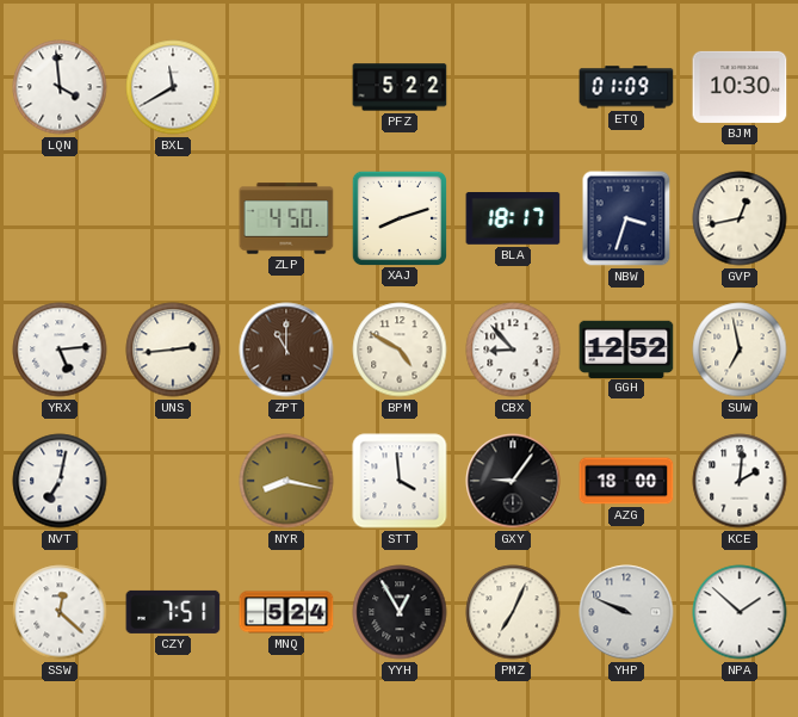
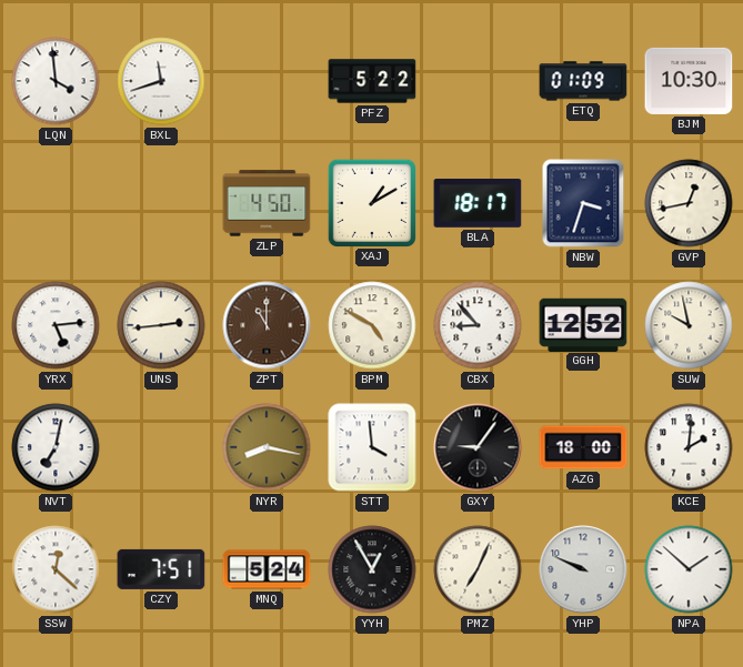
BXL: 11:40 -> 11:42
XAJ: 8:12 -> 1:10
SUW: 6:58 -> 9:58
